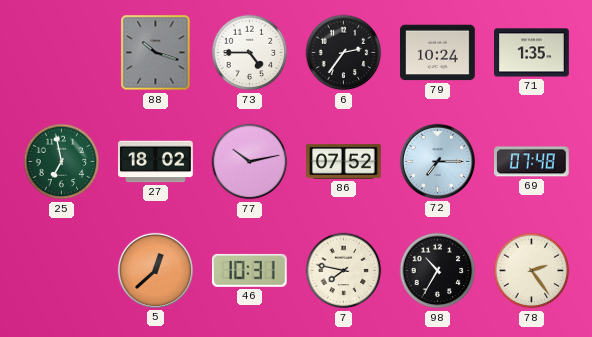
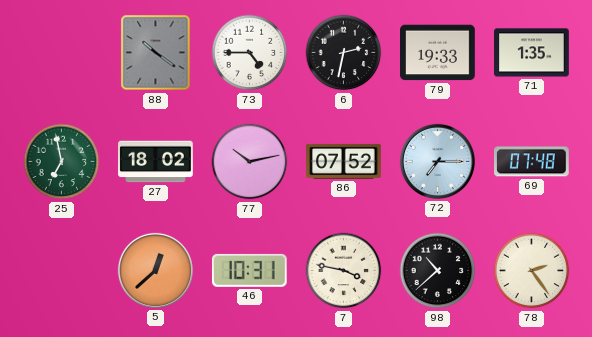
88: 10:18 -> 10:21
6: 2:36 -> 2:32
79: 10:24 -> 19:33
7: 7:47 -> 3:47
98: 10:35 -> 10:38
